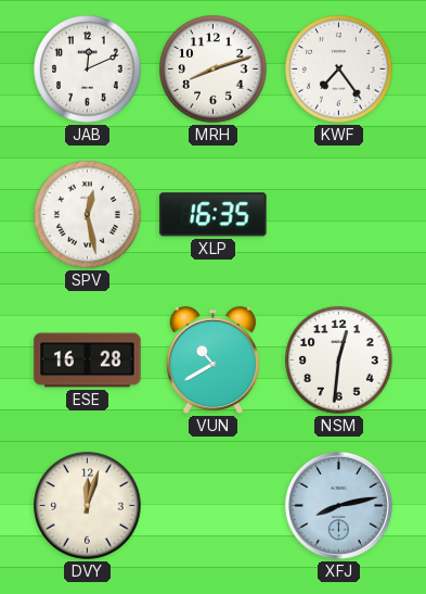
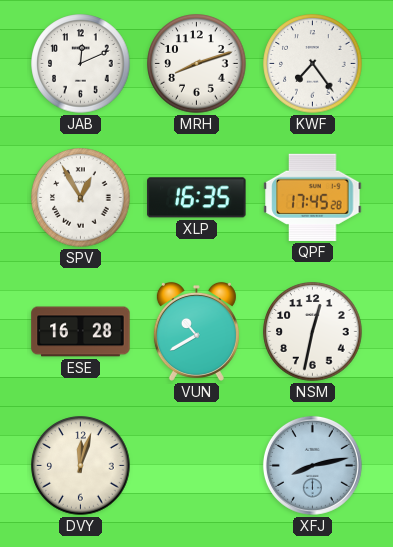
SPV: 12:28 -> 12:55
QPF: none -> 17:45
NSM: 12:31 -> 12:32
